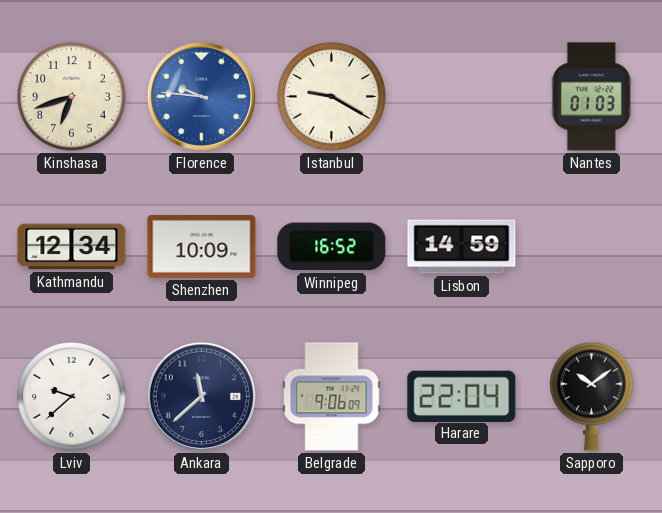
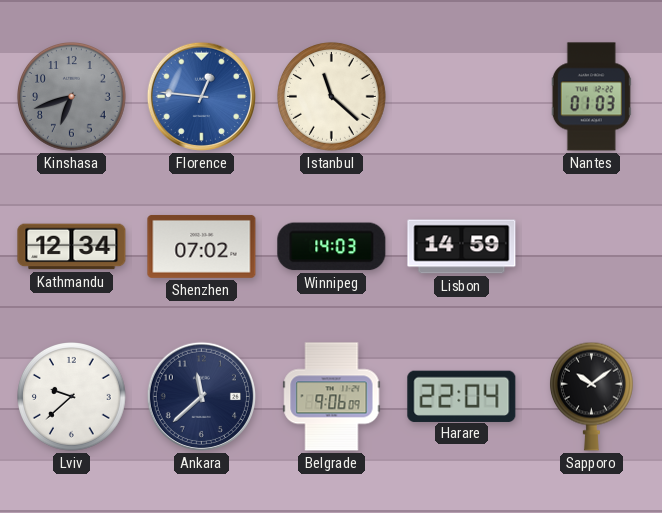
Kinshasa dial: cream -> grey
Florence: 9:46 -> 12:46
Istanbul: 9:20 -> 11:22
Shenzhen: 10:09 -> 07:02
Winnipeg: 16:52 -> 14:03
